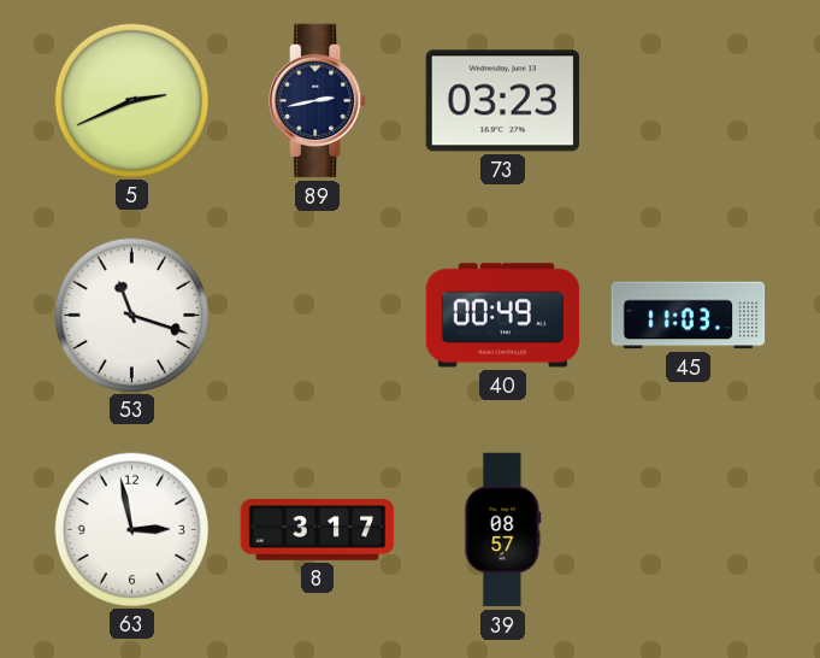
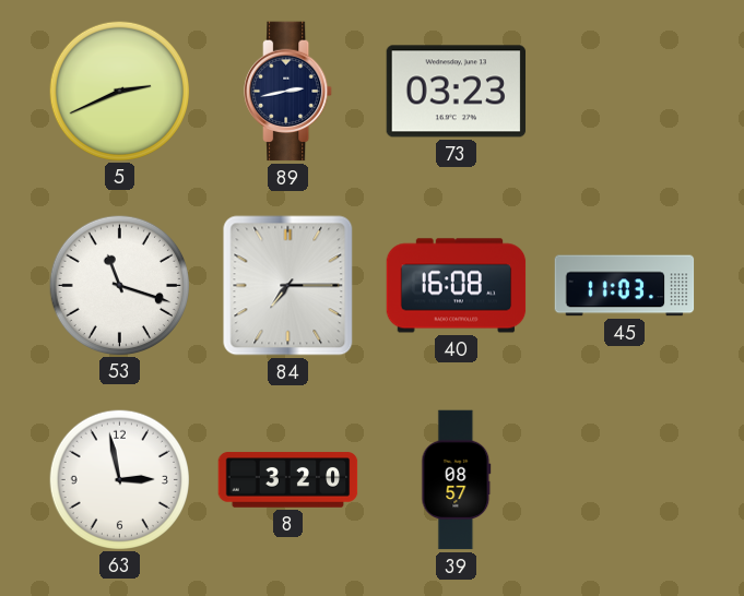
84: none -> 7:15
40: 00:49 -> 16:08
8: 3:17 -> 3:20
